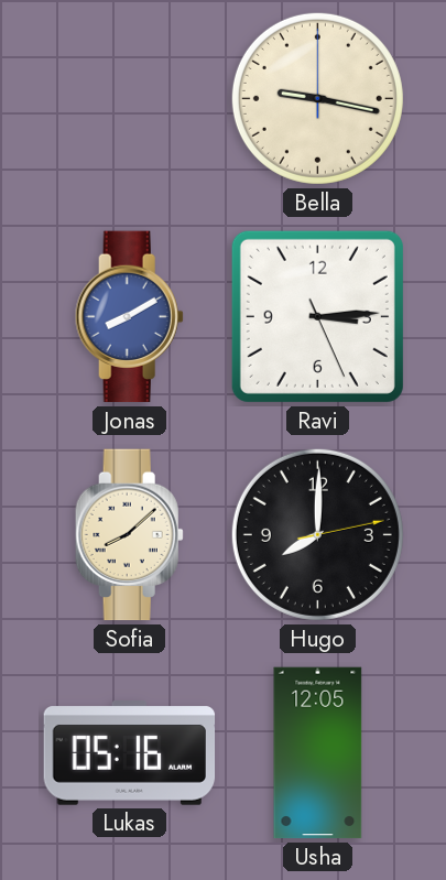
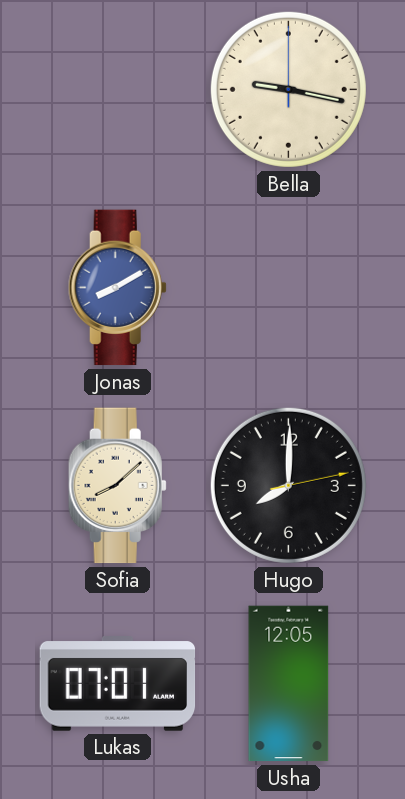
Ravi: 3:14 -> none
Lukas: 05:16 -> 07:01
